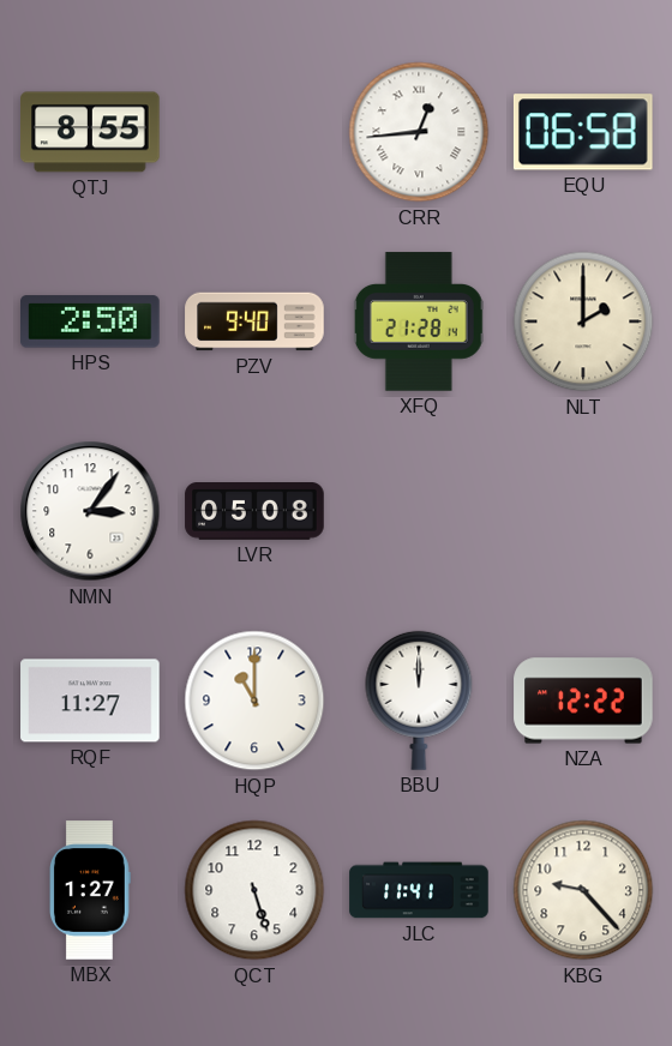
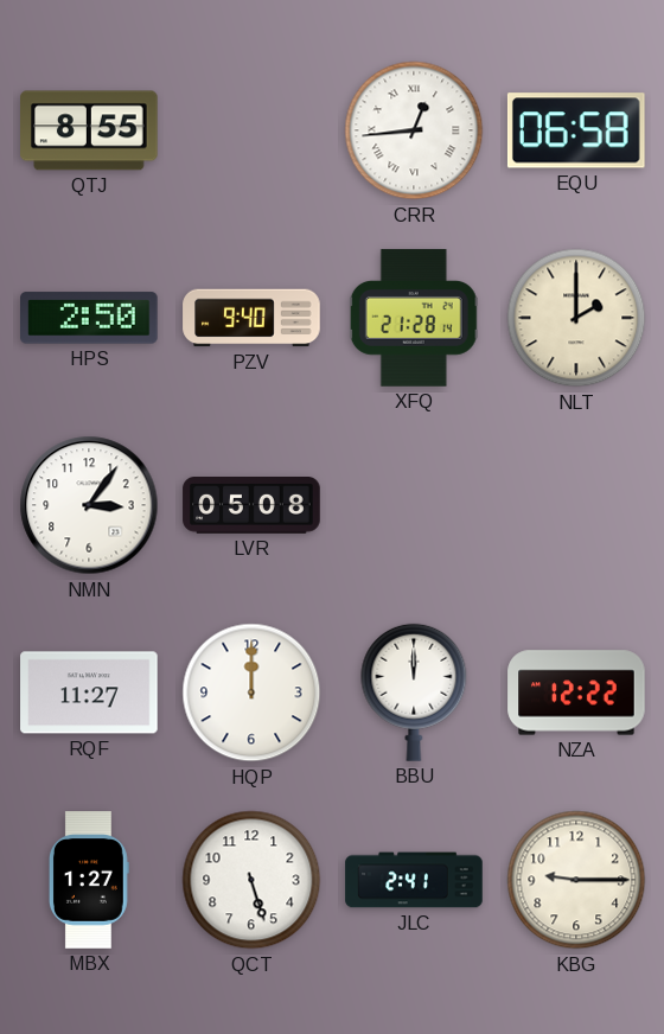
HQP: 11:00 -> 12:00
JLC: 11:41 -> 2:41
KBG: 9:23 -> 9:15
